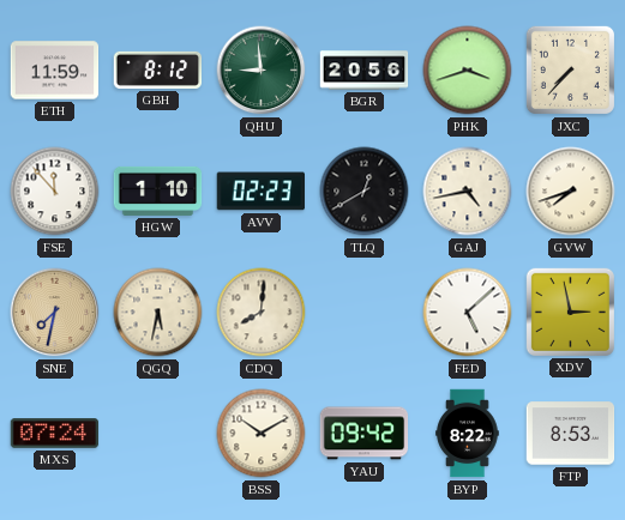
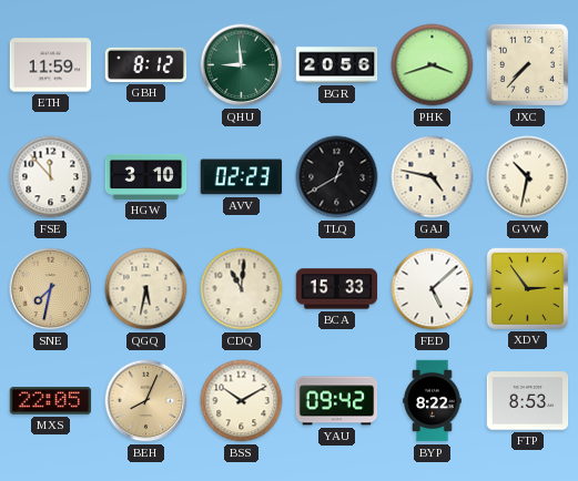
HGW: 1:10 -> 3:10
GAJ: 4:43 -> 4:47
GVW: 7:42 -> 10:32
CDQ: 8:01 -> 11:01
BCA: none -> 15:33
XDV: 2:58 -> 2:54
MXS: 07:24 -> 22:05
BEH: none -> 8:04
